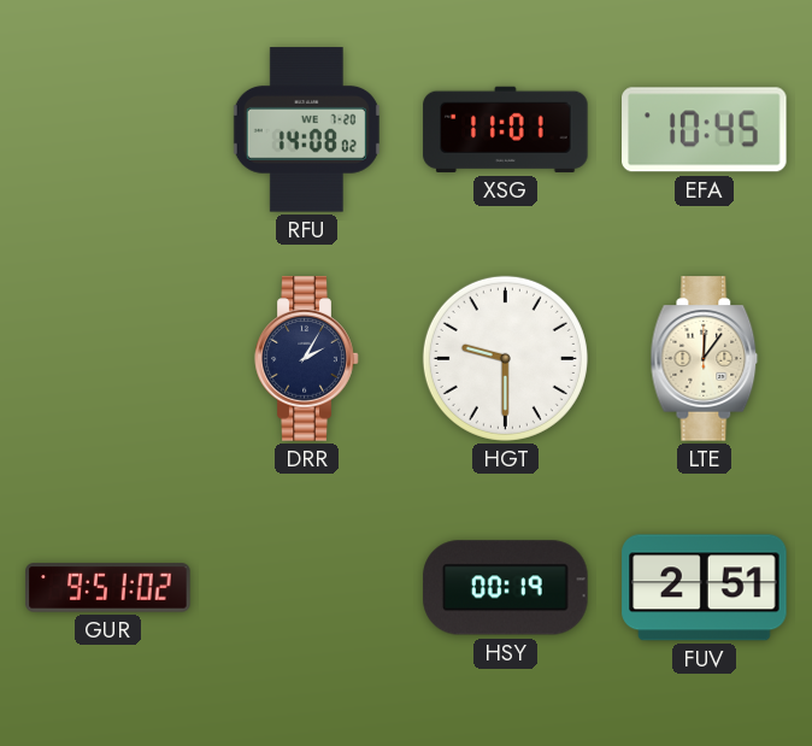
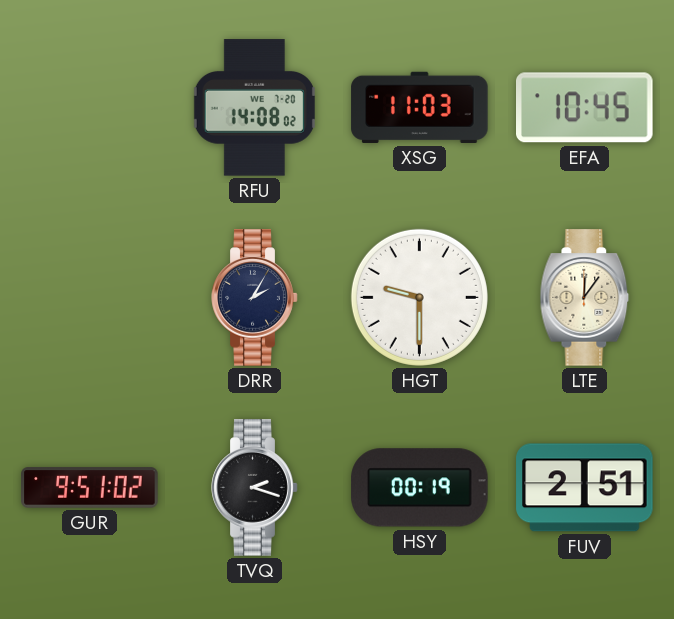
XSG: 11:01 -> 11:03
TVQ: none -> 2:18
